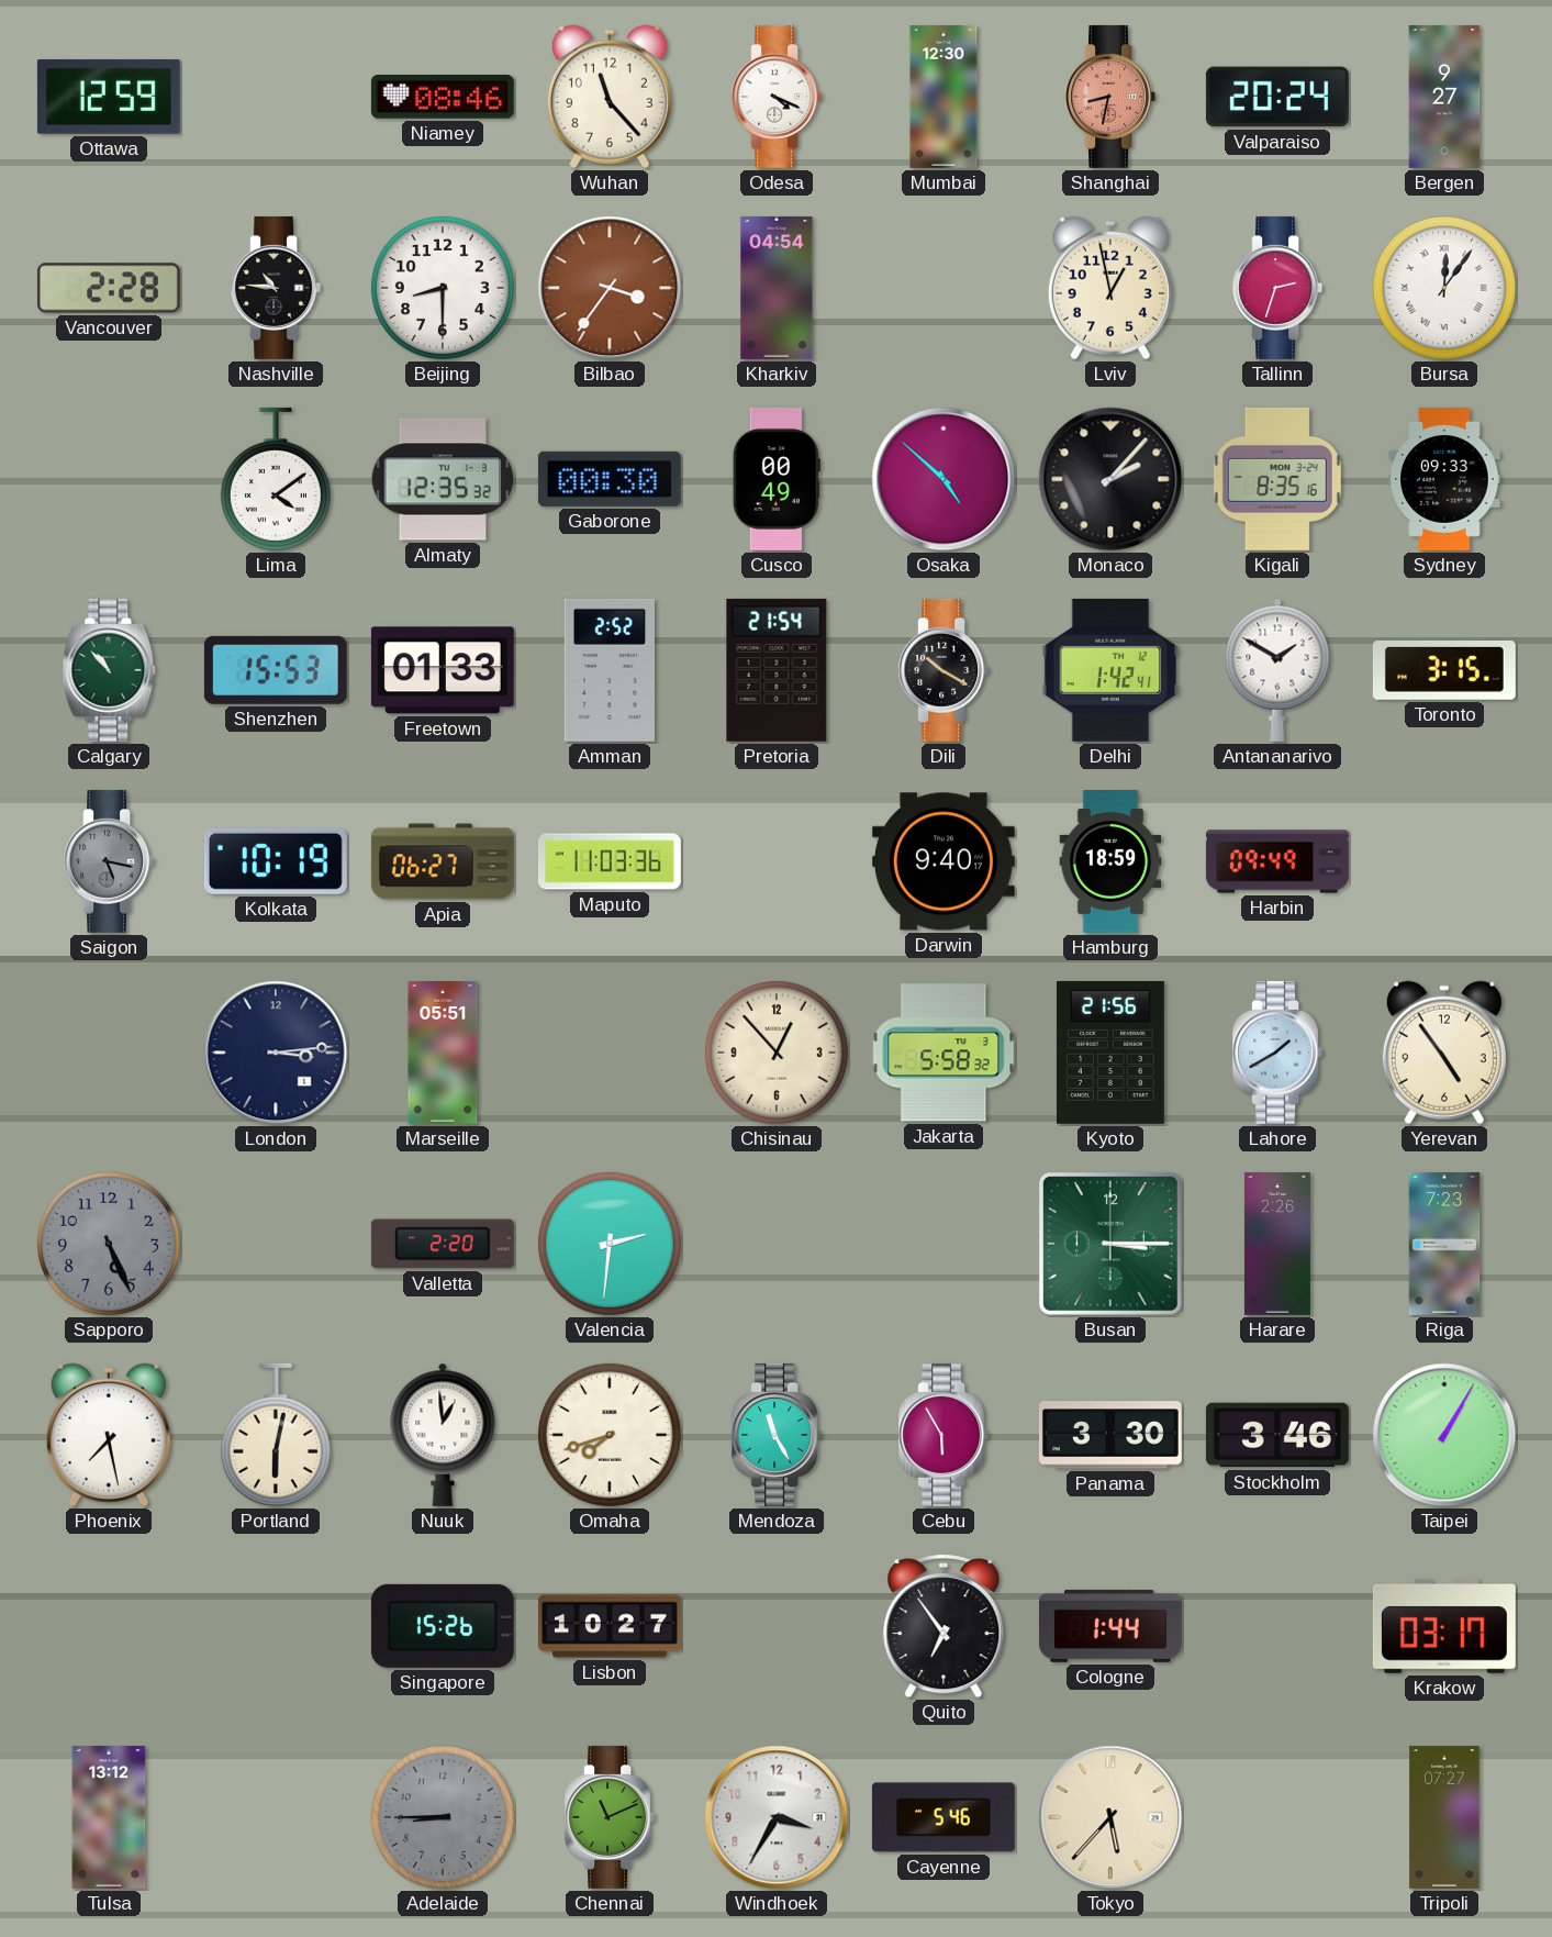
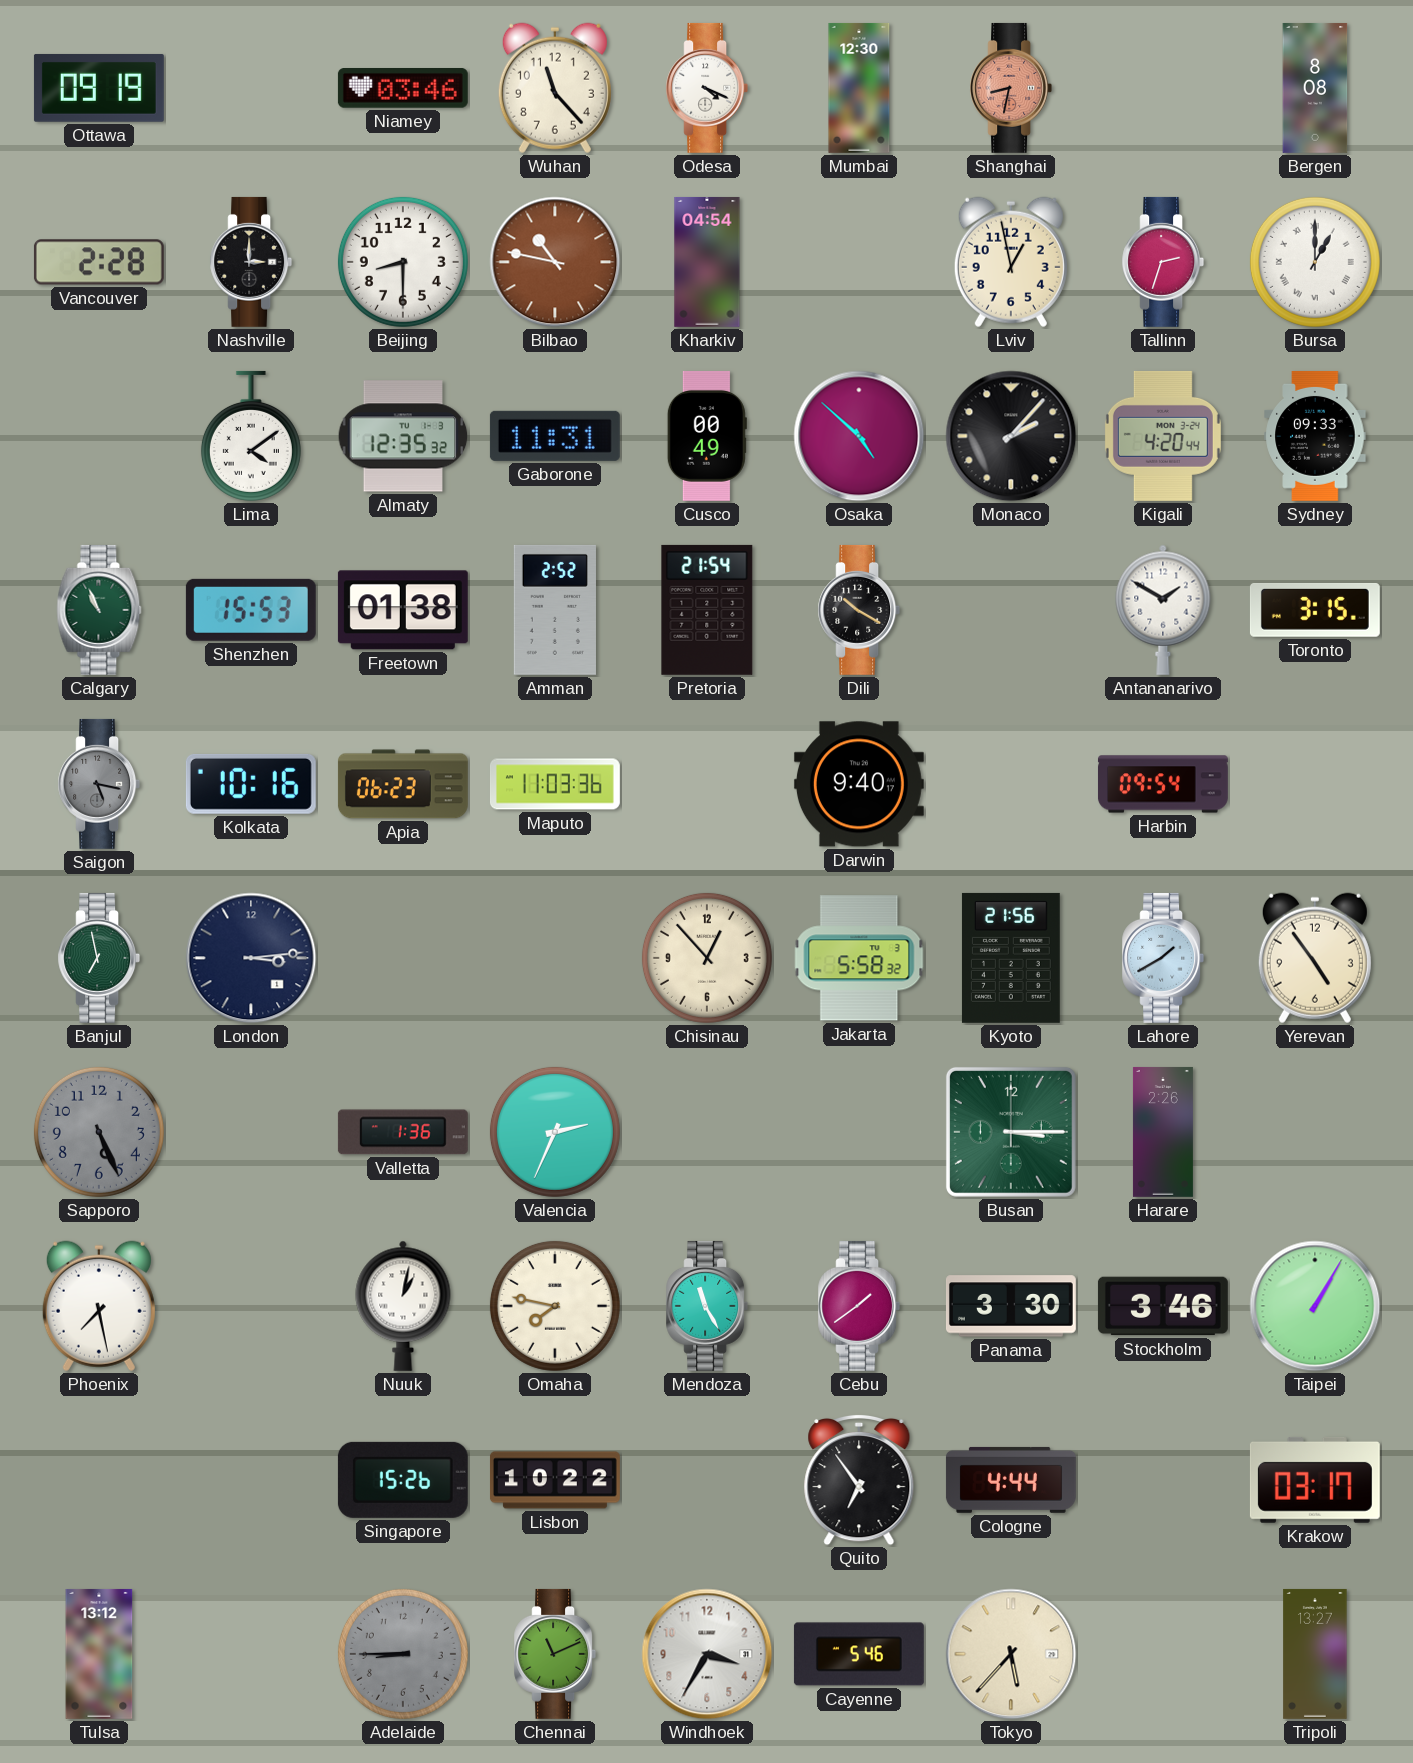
Ottawa: 12:59 -> 09:19
Niamey: 08:46 -> 03:46
Valparaiso: 20:24 -> none
Bergen: 9:27 -> 8:08
Nashville: 10:46 -> 3:00
Bilbao: 3:36 -> 10:47
Bursa: 12:06 -> 1:00
Gaborone: 00:30 -> 11:31
Kigali: 8:35 -> 4:20
Calgary: 10:53 -> 10:56
Freetown: 01:33 -> 01:38
Delhi: 1:42 -> none
Kolkata: 10:19 -> 10:16
Apia: 06:27 -> 06:23
Hamburg: 18:59 -> none
Harbin: 09:49 -> 09:54
Banjul: none -> 6:58
Marseille: 05:51 -> none
Valletta: 2:20 -> 1:36
Valencia: 2:31 -> 2:34
Riga: 7:23 -> none
Portland: 6:02 -> none
Nuuk: 12:59 -> 1:02
Omaha: 7:42 -> 7:47
Cebu: 5:55 -> 1:39
Lisbon: 10:27 -> 10:22
Cologne: 1:44 -> 4:44
Tripoli: 07:27 -> 13:27
